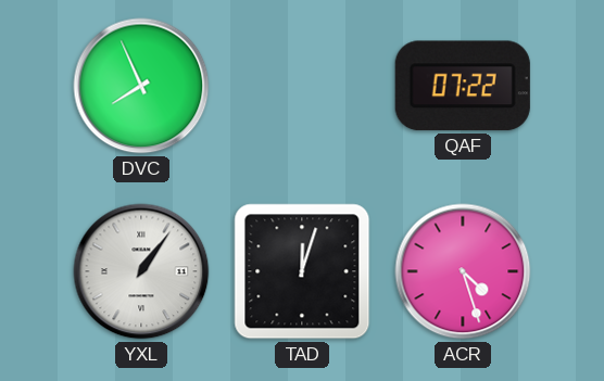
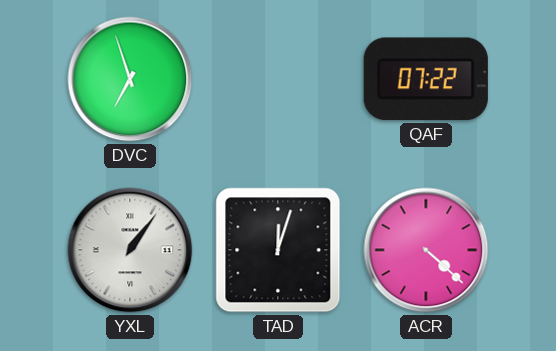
DVC: 7:56 -> 6:57
ACR: 4:27 -> 4:22
